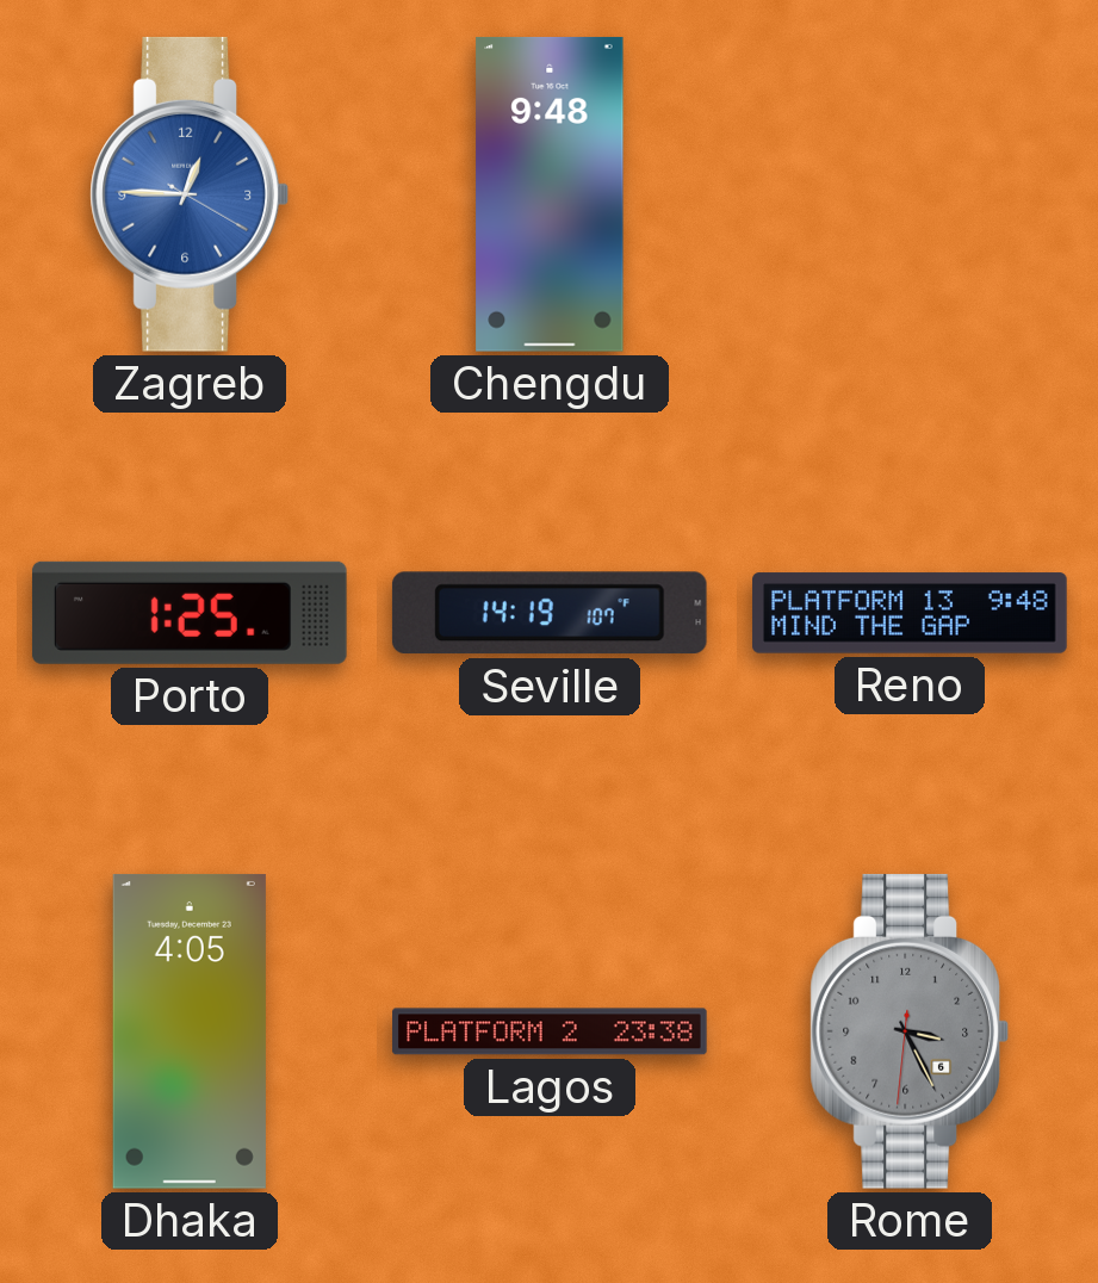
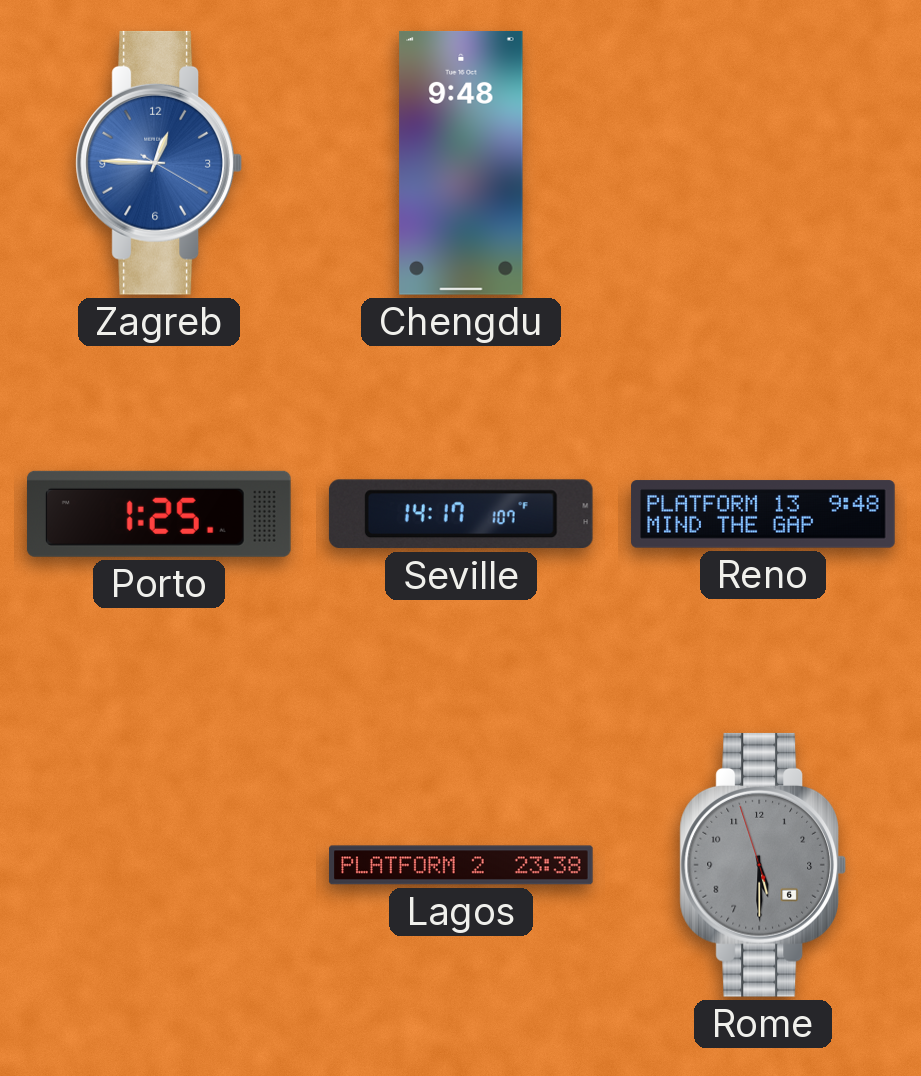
Seville: 14:19 -> 14:17
Dhaka: 4:05 -> none
Rome: 3:25 -> 5:29
